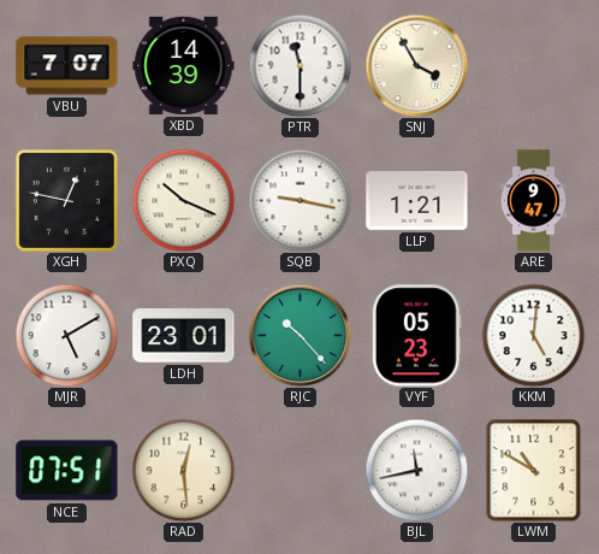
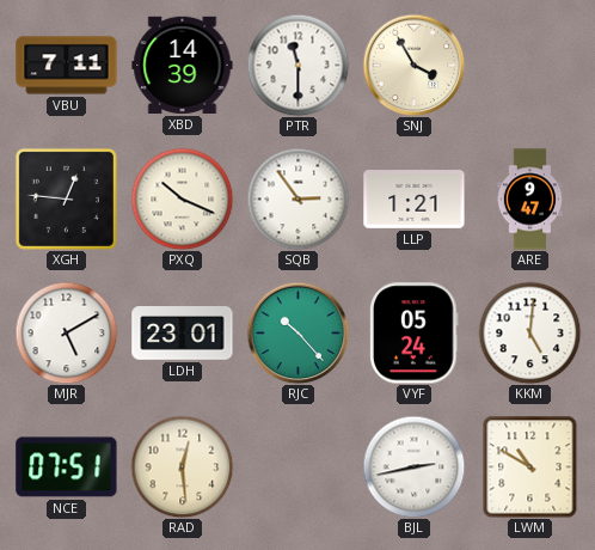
VBU: 7:07 -> 7:11
XGH: 12:47 -> 12:46
SQB: 9:17 -> 2:54
VYF: 05:23 -> 05:24
BJL: 11:43 -> 2:43
